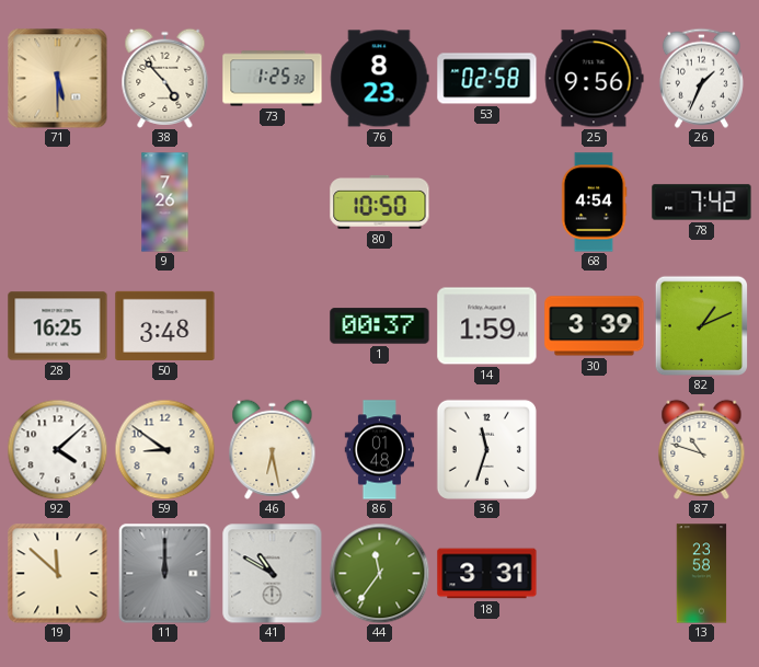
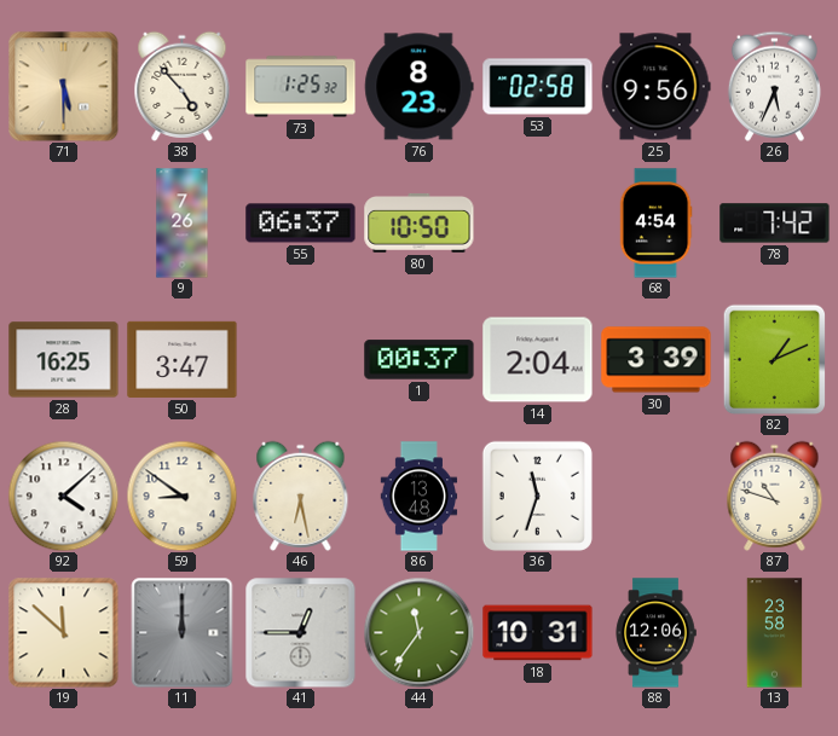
26: 1:34 -> 5:34
55: none -> 06:37
50: 3:48 -> 3:47
14: 1:59 -> 2:04
86: 01:48 -> 13:48
41: 10:50 -> 12:45
18: 3:31 -> 10:31
88: none -> 12:06
